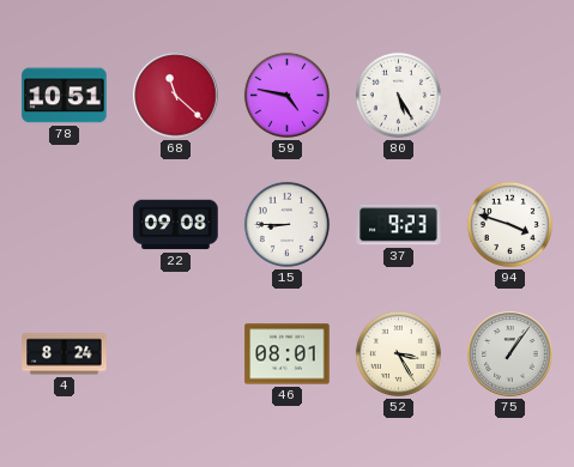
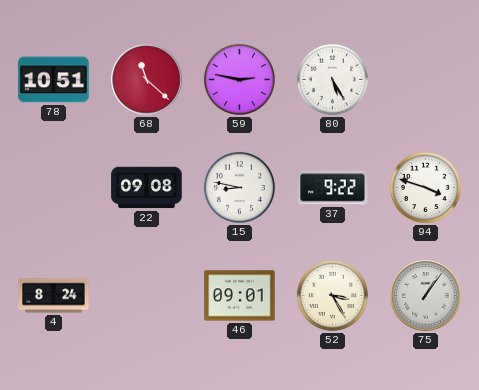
59: 4:47 -> 2:47
15: 8:45 -> 8:47
37: 9:23 -> 9:22
46: 08:01 -> 09:01
